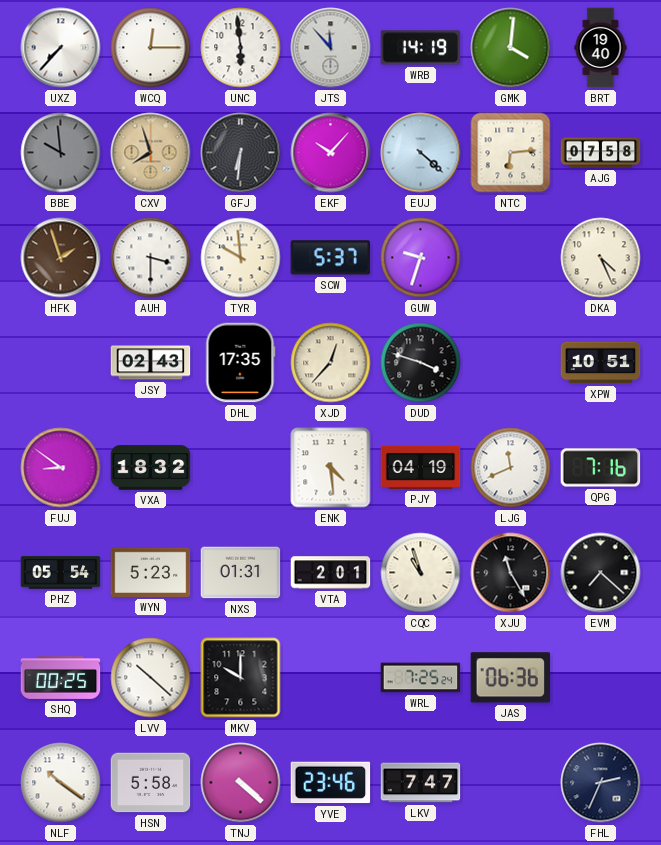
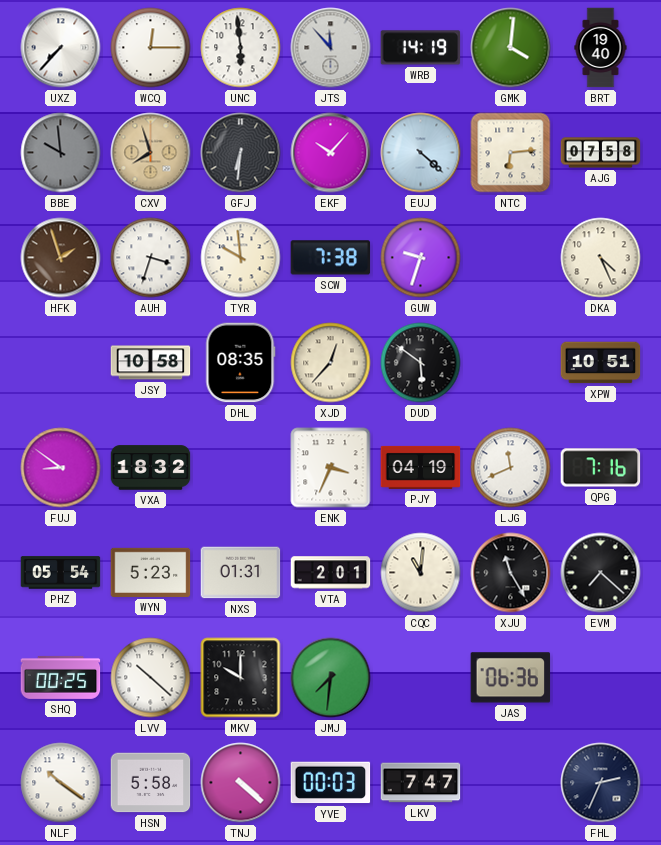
AUH: 3:30 -> 3:33
SCW: 5:37 -> 7:38
JSY: 02:43 -> 10:58
DHL: 17:35 -> 08:35
DUD: 3:48 -> 5:51
ENK: 4:29 -> 3:34
CQC: 10:57 -> 11:01
JMJ: none -> 7:31
WRL: 7:25 -> none
YVE: 23:46 -> 00:03
